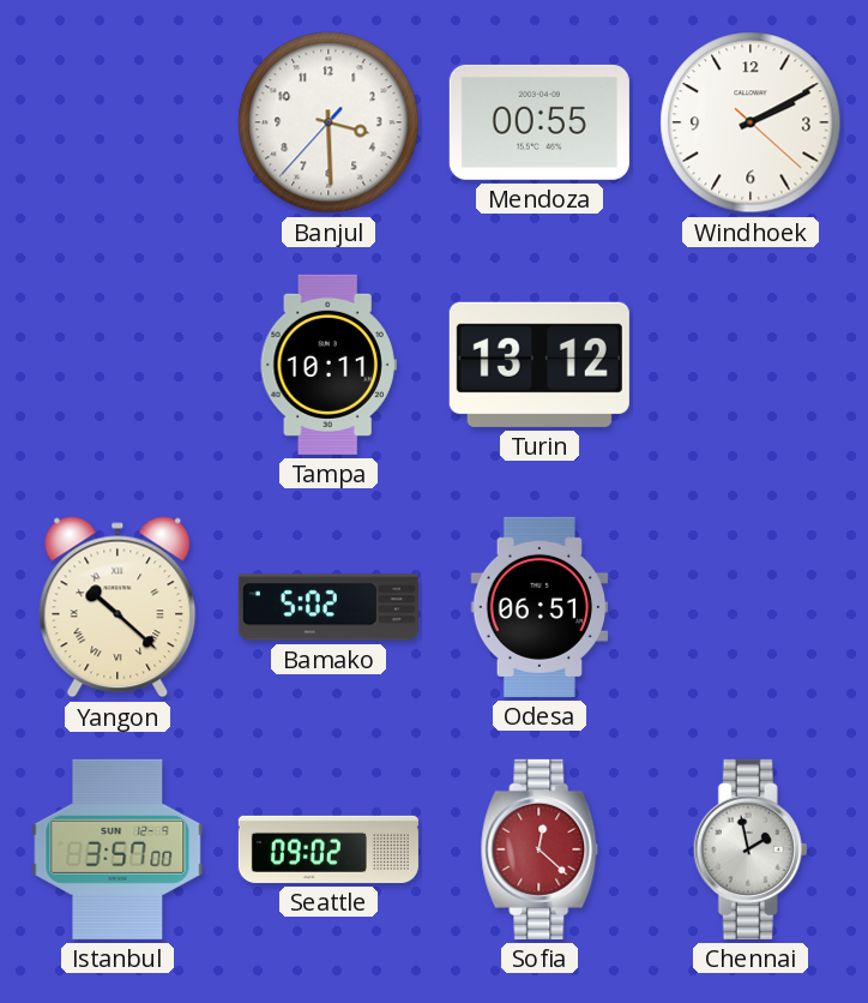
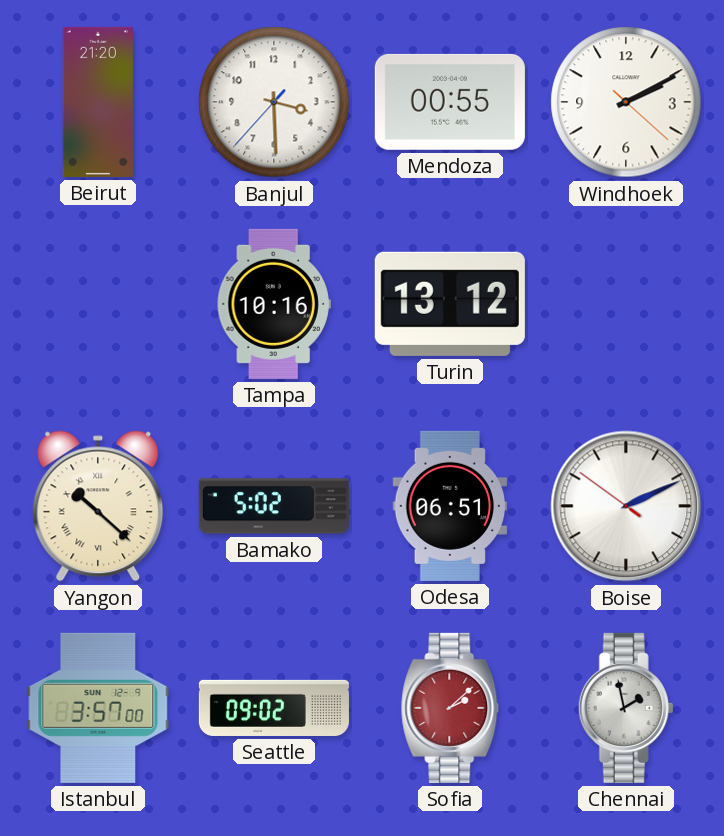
Beirut: none -> 21:20
Tampa: 10:11 -> 10:16
Boise: none -> 2:10
Sofia: 12:22 -> 2:08
